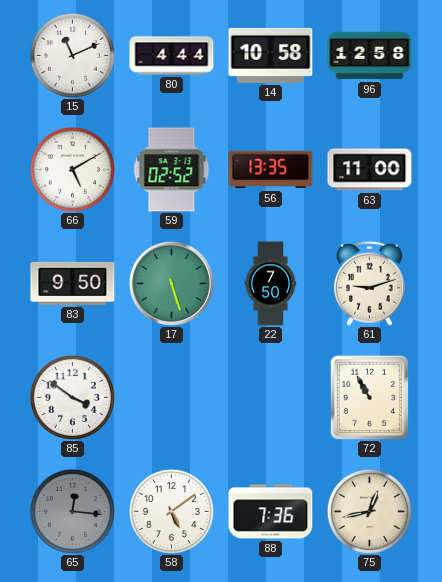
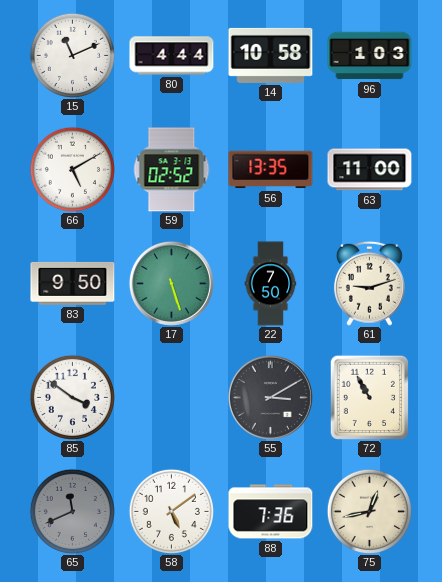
96: 12:58 -> 1:03
55: none -> 3:10
65: 12:16 -> 11:41
